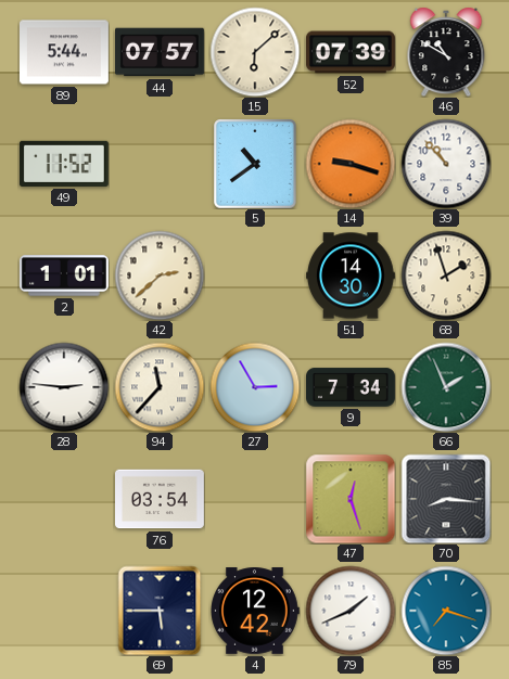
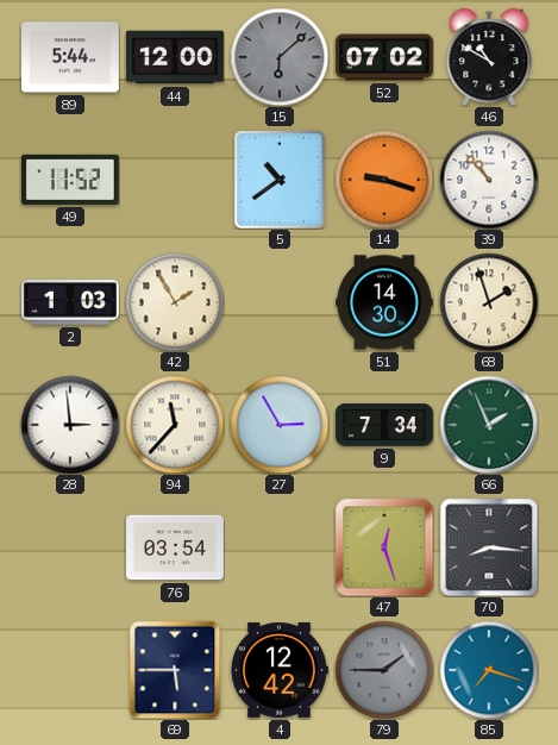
44: 07:57 -> 12:00
15 dial: cream -> grey
52: 07:39 -> 07:02
2: 1:01 -> 1:03
42: 2:38 -> 1:55
28: 2:46 -> 2:59
79: 1:41 -> 1:45
79 dial: white -> grey
